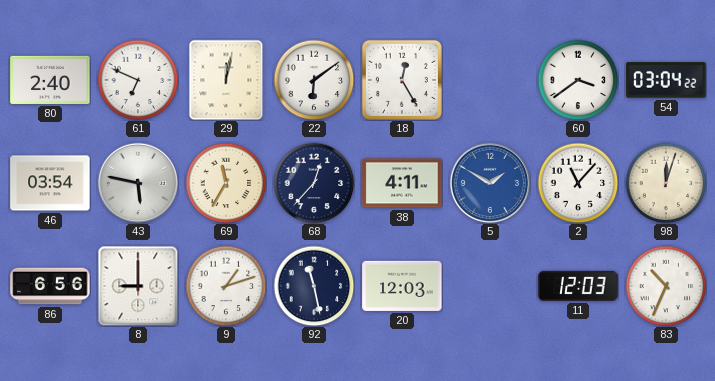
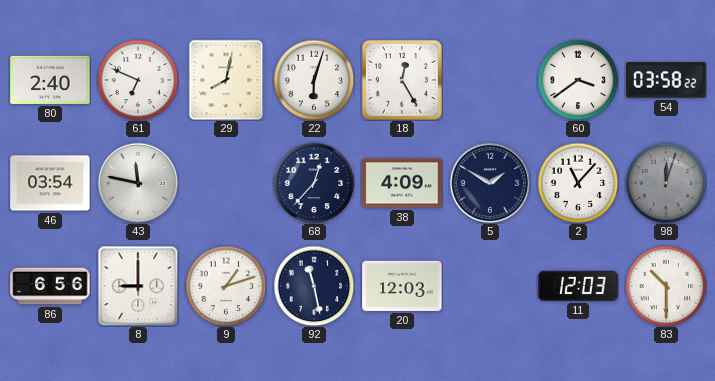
29: 12:02 -> 8:02
22: 6:09 -> 6:03
54: 03:04 -> 03:58
43: 5:47 -> 11:47
69: 11:35 -> none
38: 4:11 -> 4:09
5 dial: blue -> navy
98 dial: cream -> grey
83: 10:34 -> 10:30
